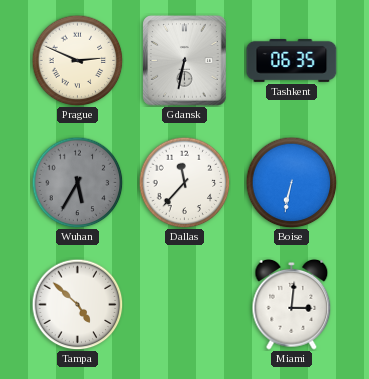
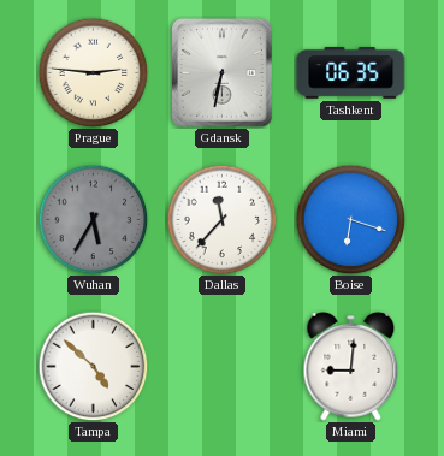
Prague: 2:49 -> 2:46
Boise: 6:32 -> 6:18
Miami: 3:01 -> 9:01
